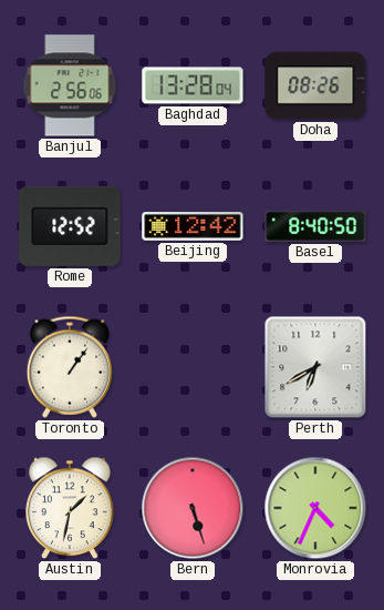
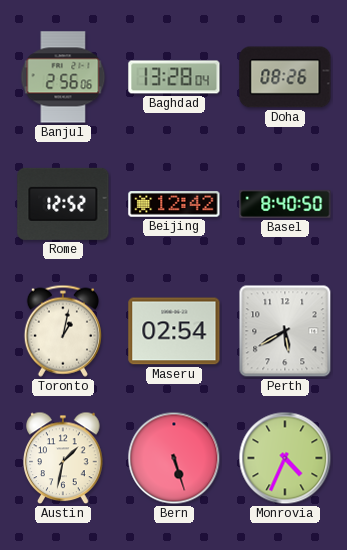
Toronto: 1:06 -> 1:02
Maseru: none -> 02:54
Perth: 6:40 -> 5:40
